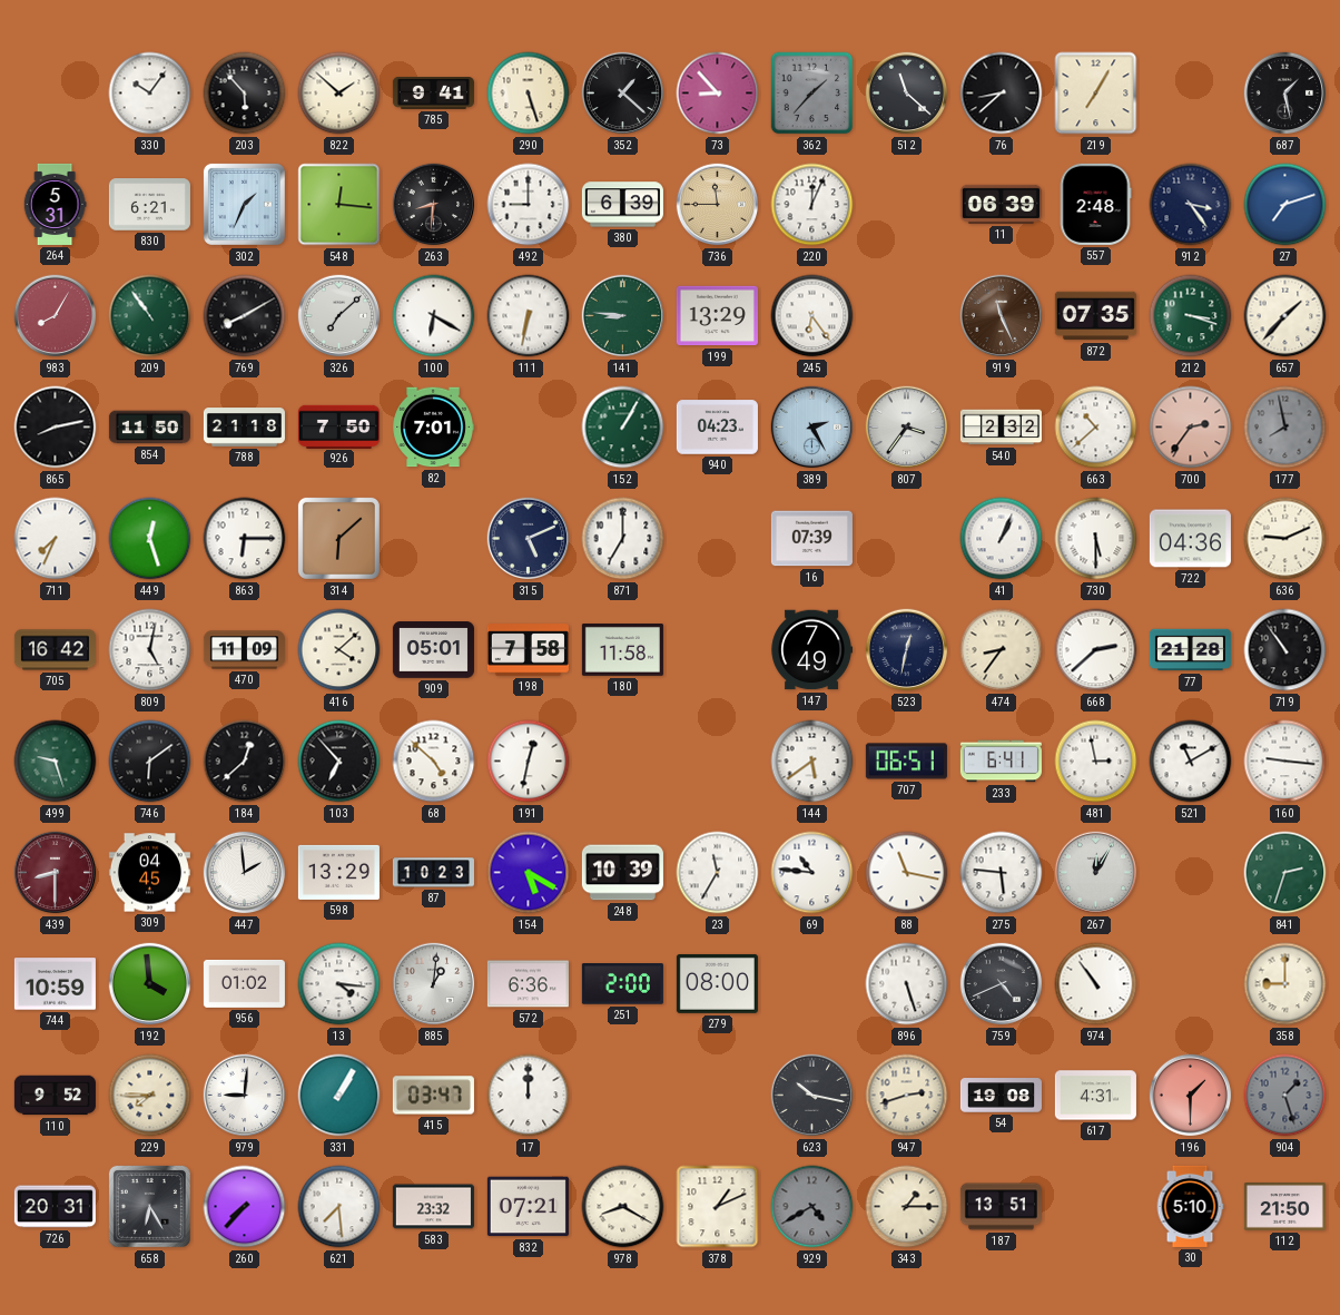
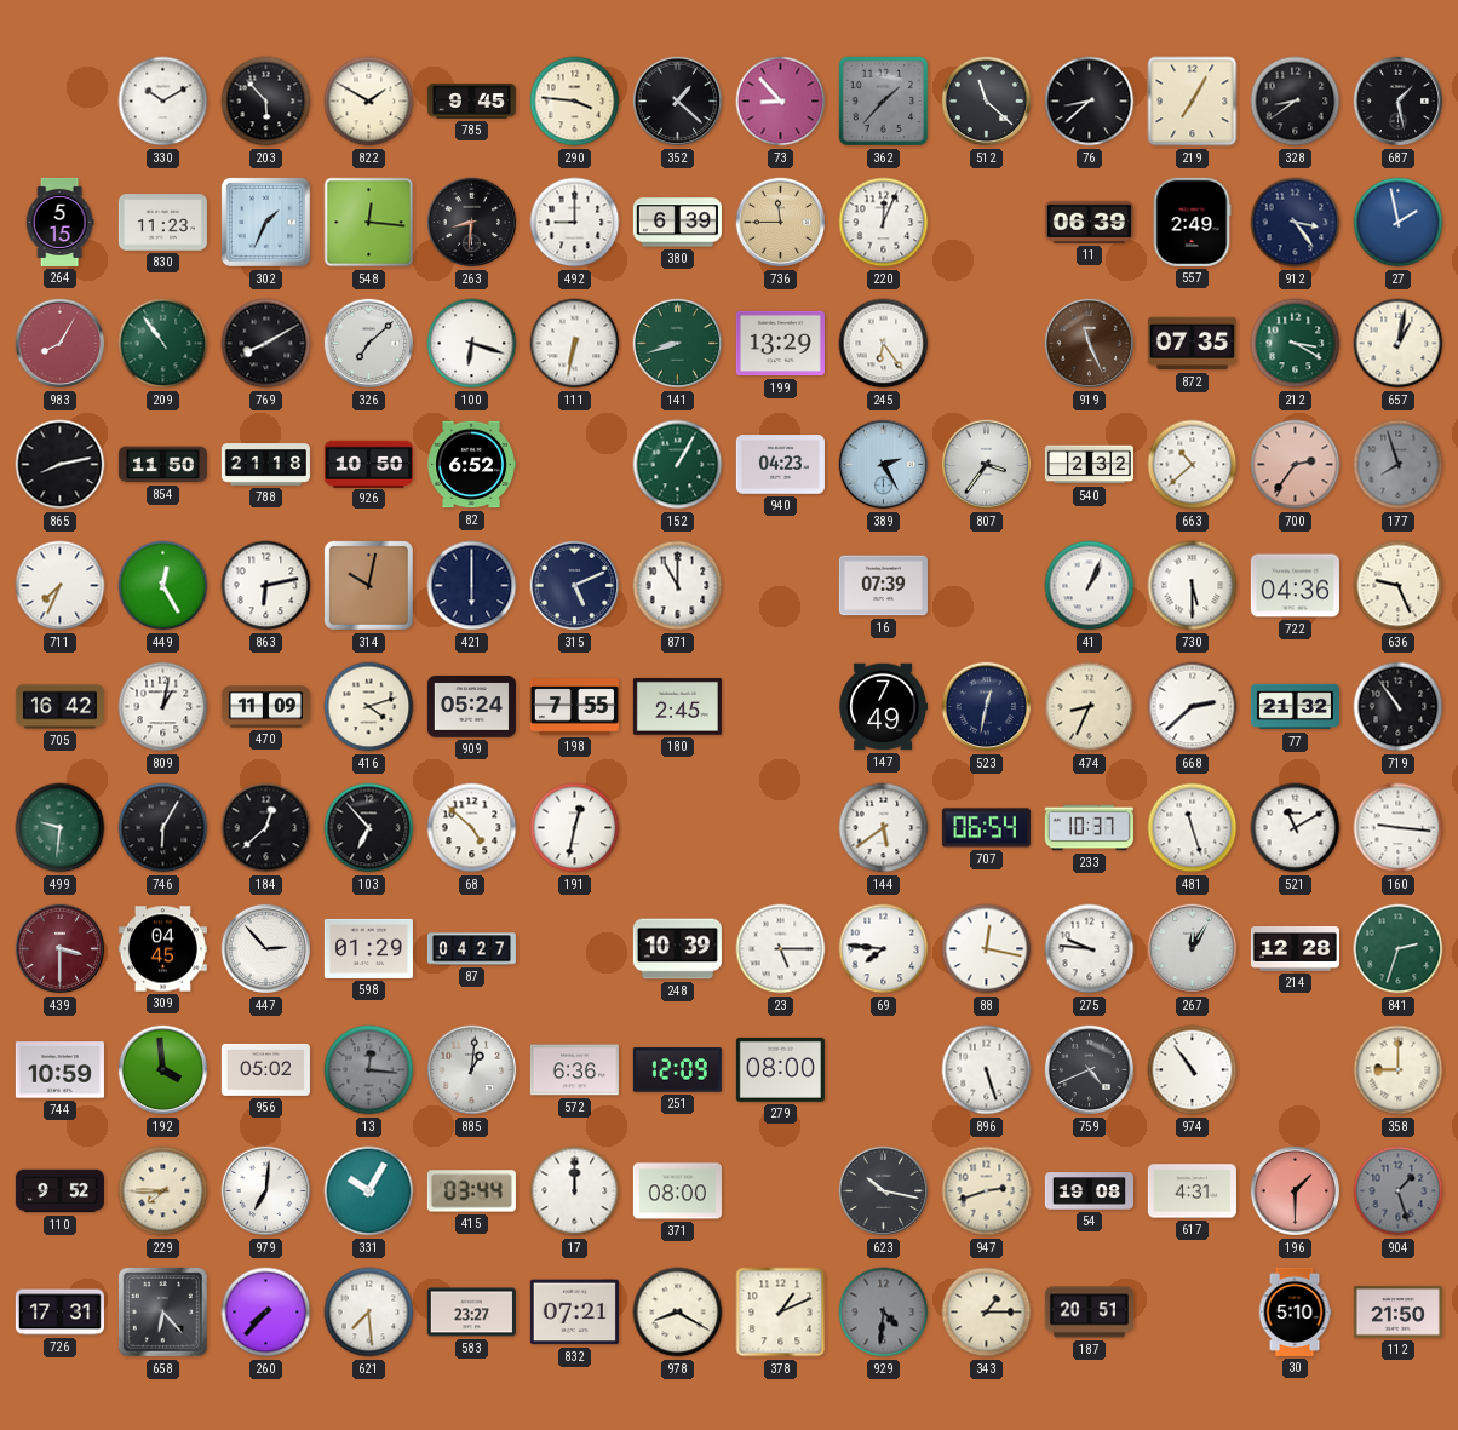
330: 10:06 -> 10:10
822: 1:52 -> 1:50
785: 9:41 -> 9:45
290: 5:27 -> 3:46
328: none -> 8:39
264: 5:31 -> 5:15
830: 6:21 -> 11:23
557: 2:48 -> 2:49
27: 7:12 -> 1:58
100: 6:20 -> 6:18
141: 8:46 -> 8:42
212: 3:18 -> 3:20
657: 1:37 -> 1:02
926: 7:50 -> 10:50
82: 7:01 -> 6:52
177: 7:58 -> 7:57
449: 12:27 -> 12:25
863: 6:15 -> 6:13
314: 6:08 -> 10:02
421: none -> 6:00
871: 7:00 -> 11:00
636: 9:11 -> 9:26
809: 5:02 -> 1:02
416: 4:08 -> 4:12
909: 05:01 -> 05:24
198: 7:58 -> 7:55
180: 11:58 -> 2:45
474: 8:36 -> 8:34
77: 21:28 -> 21:32
499: 9:27 -> 9:31
746: 6:09 -> 6:05
707: 06:51 -> 06:54
233: 6:41 -> 10:37
481: 2:58 -> 11:27
439: 8:30 -> 3:30
447: 1:59 -> 2:53
598: 13:29 -> 01:29
87: 10:23 -> 04:27
154: 5:20 -> none
23: 11:35 -> 5:15
69: 10:46 -> 7:46
88: 11:17 -> 12:17
275: 5:46 -> 9:46
214: none -> 12:28
956: 01:02 -> 05:02
13: 4:16 -> 12:16
13 dial: white -> grey
251: 2:00 -> 12:09
979: 9:01 -> 7:01
331: 1:05 -> 10:05
415: 03:47 -> 03:44
371: none -> 08:00
726: 20:31 -> 17:31
658: 6:25 -> 6:23
583: 23:32 -> 23:27
929: 4:40 -> 4:31
187: 13:51 -> 20:51
